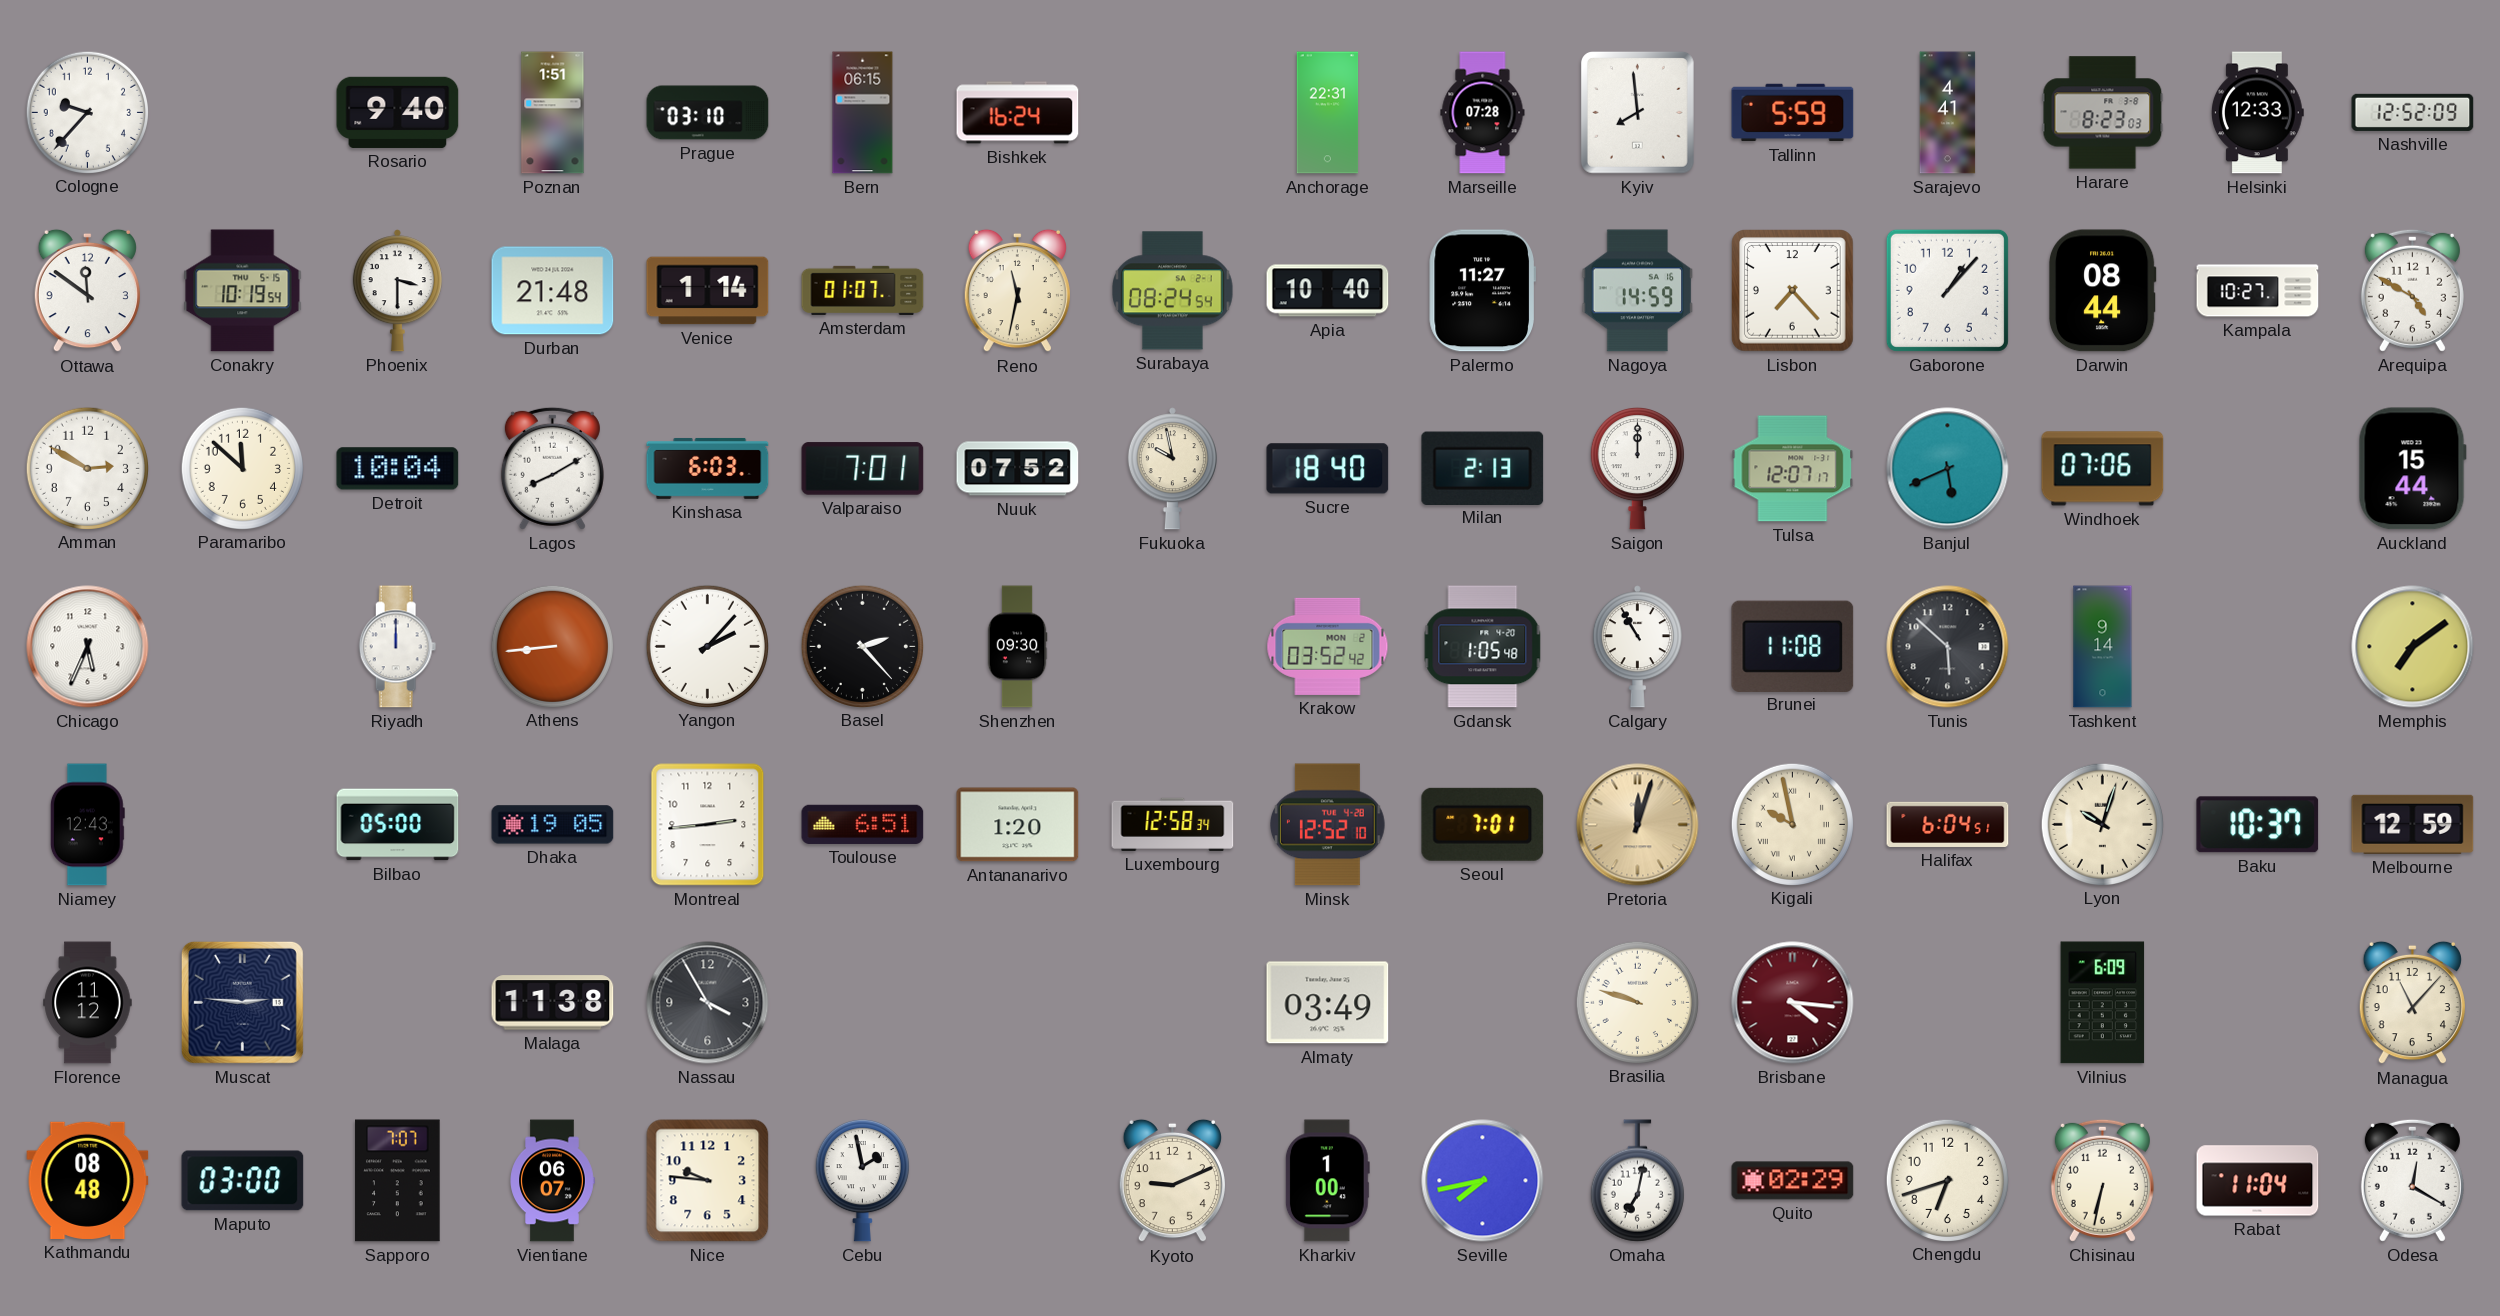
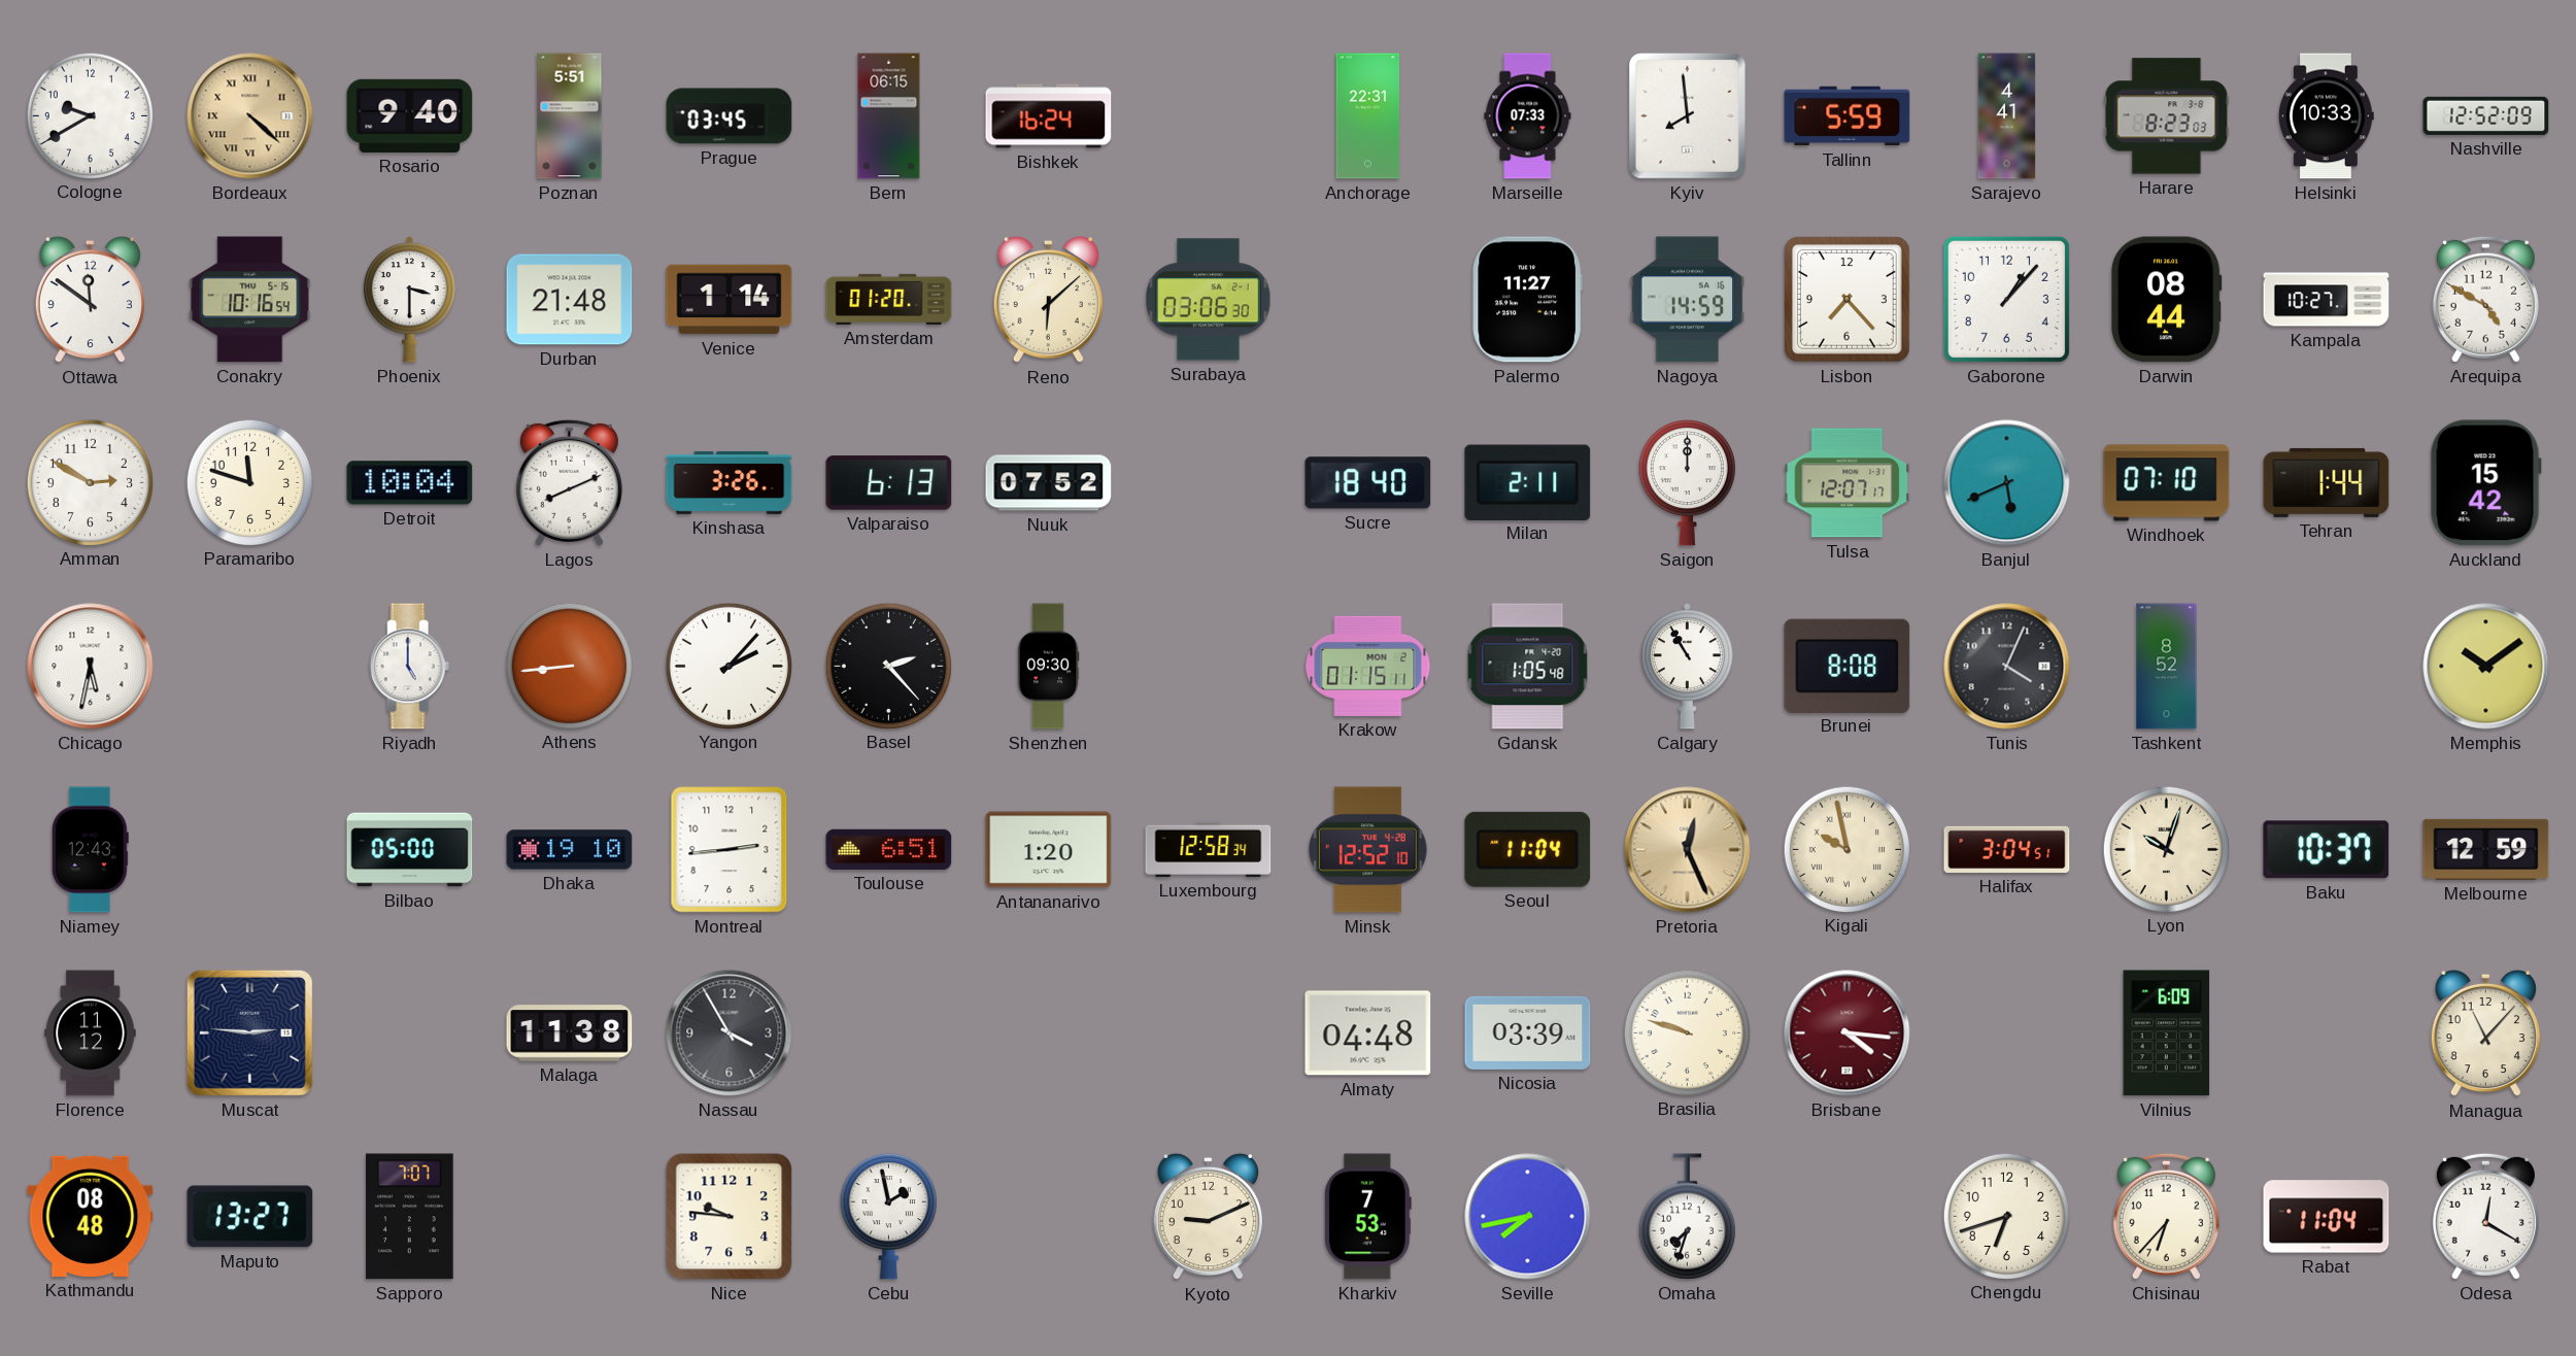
Cologne: 9:37 -> 9:40
Bordeaux: none -> 4:22
Poznan: 1:51 -> 5:51
Prague: 03:10 -> 03:45
Marseille: 07:28 -> 07:33
Helsinki: 12:33 -> 10:33
Conakry: 10:19 -> 10:16
Amsterdam: 01:07 -> 01:20
Reno: 11:32 -> 6:08
Surabaya: 08:24 -> 03:06
Apia: 10:40 -> none
Paramaribo: 11:52 -> 11:48
Lagos: 8:10 -> 8:11
Kinshasa: 6:03 -> 3:26
Valparaiso: 7:01 -> 6:13
Fukuoka: 9:58 -> none
Milan: 2:13 -> 2:11
Windhoek: 07:06 -> 07:10
Tehran: none -> 1:44
Auckland: 15:44 -> 15:42
Chicago: 5:34 -> 5:32
Riyadh: 12:00 -> 5:00
Krakow: 03:52 -> 01:15
Brunei: 11:08 -> 8:08
Tunis: 5:52 -> 4:04
Tashkent: 9:14 -> 8:52
Memphis: 7:09 -> 10:09
Dhaka: 19:05 -> 19:10
Seoul: 7:01 -> 11:04
Pretoria: 12:03 -> 12:26
Halifax: 6:04 -> 3:04
Almaty: 03:49 -> 04:48
Nicosia: none -> 03:39
Maputo: 03:00 -> 13:27
Vientiane: 06:07 -> none
Kharkiv: 1:00 -> 7:53
Omaha: 7:02 -> 7:33
Quito: 02:29 -> none
Chisinau: 6:32 -> 6:37
